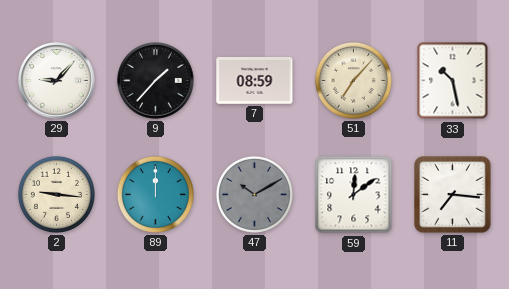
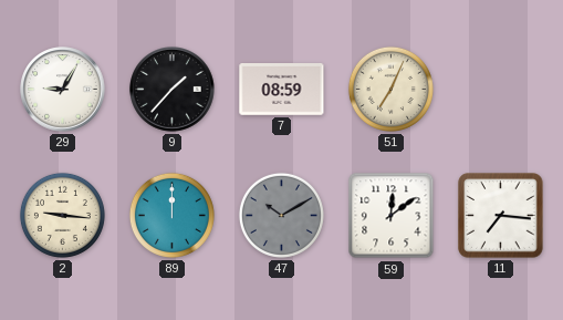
29: 9:07 -> 9:05
51: 7:07 -> 7:04
33: 10:28 -> none
